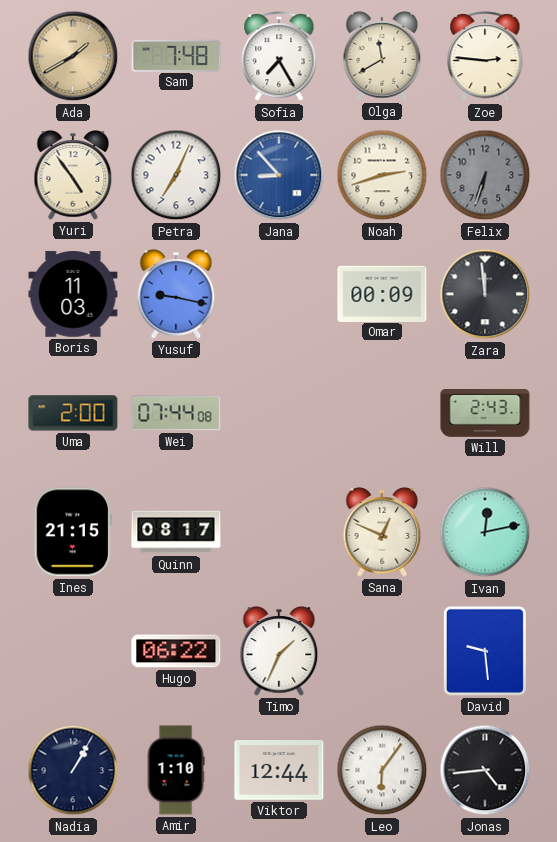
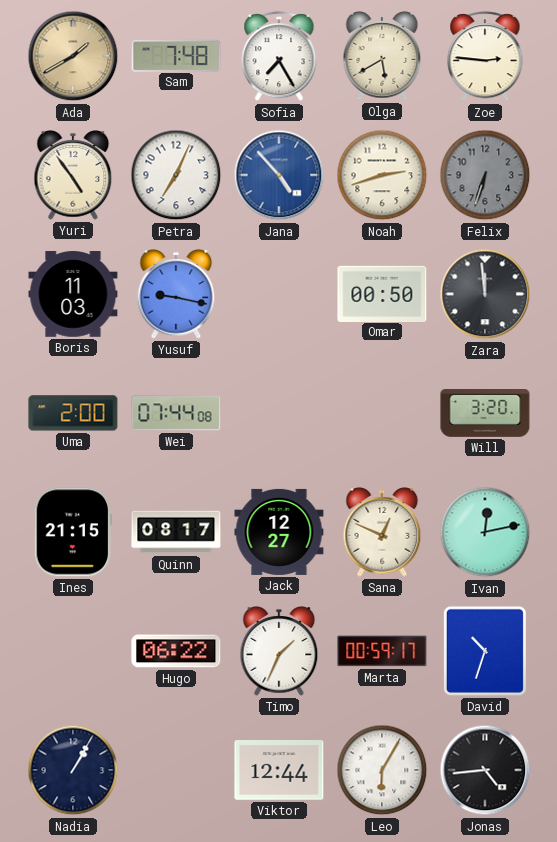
Olga: 11:40 -> 5:40
Jana: 8:53 -> 4:53
Omar: 00:09 -> 00:50
Will: 2:43 -> 3:20
Jack: none -> 12:27
Marta: none -> 00:59
David: 9:29 -> 10:33
Amir: 1:10 -> none
Leo: 6:06 -> 6:05
